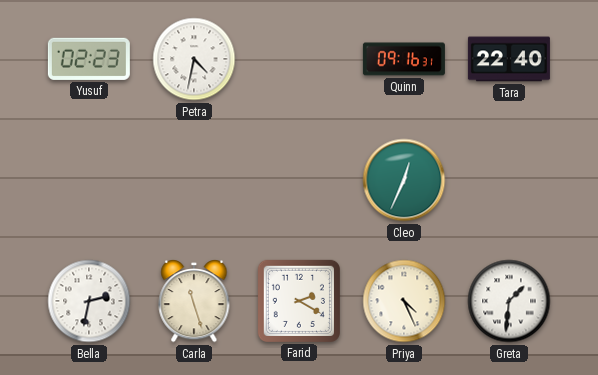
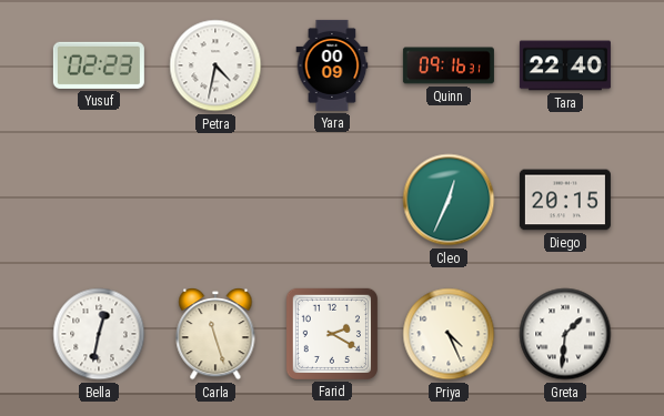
Yara: none -> 00:09
Diego: none -> 20:15
Bella: 2:32 -> 12:32
